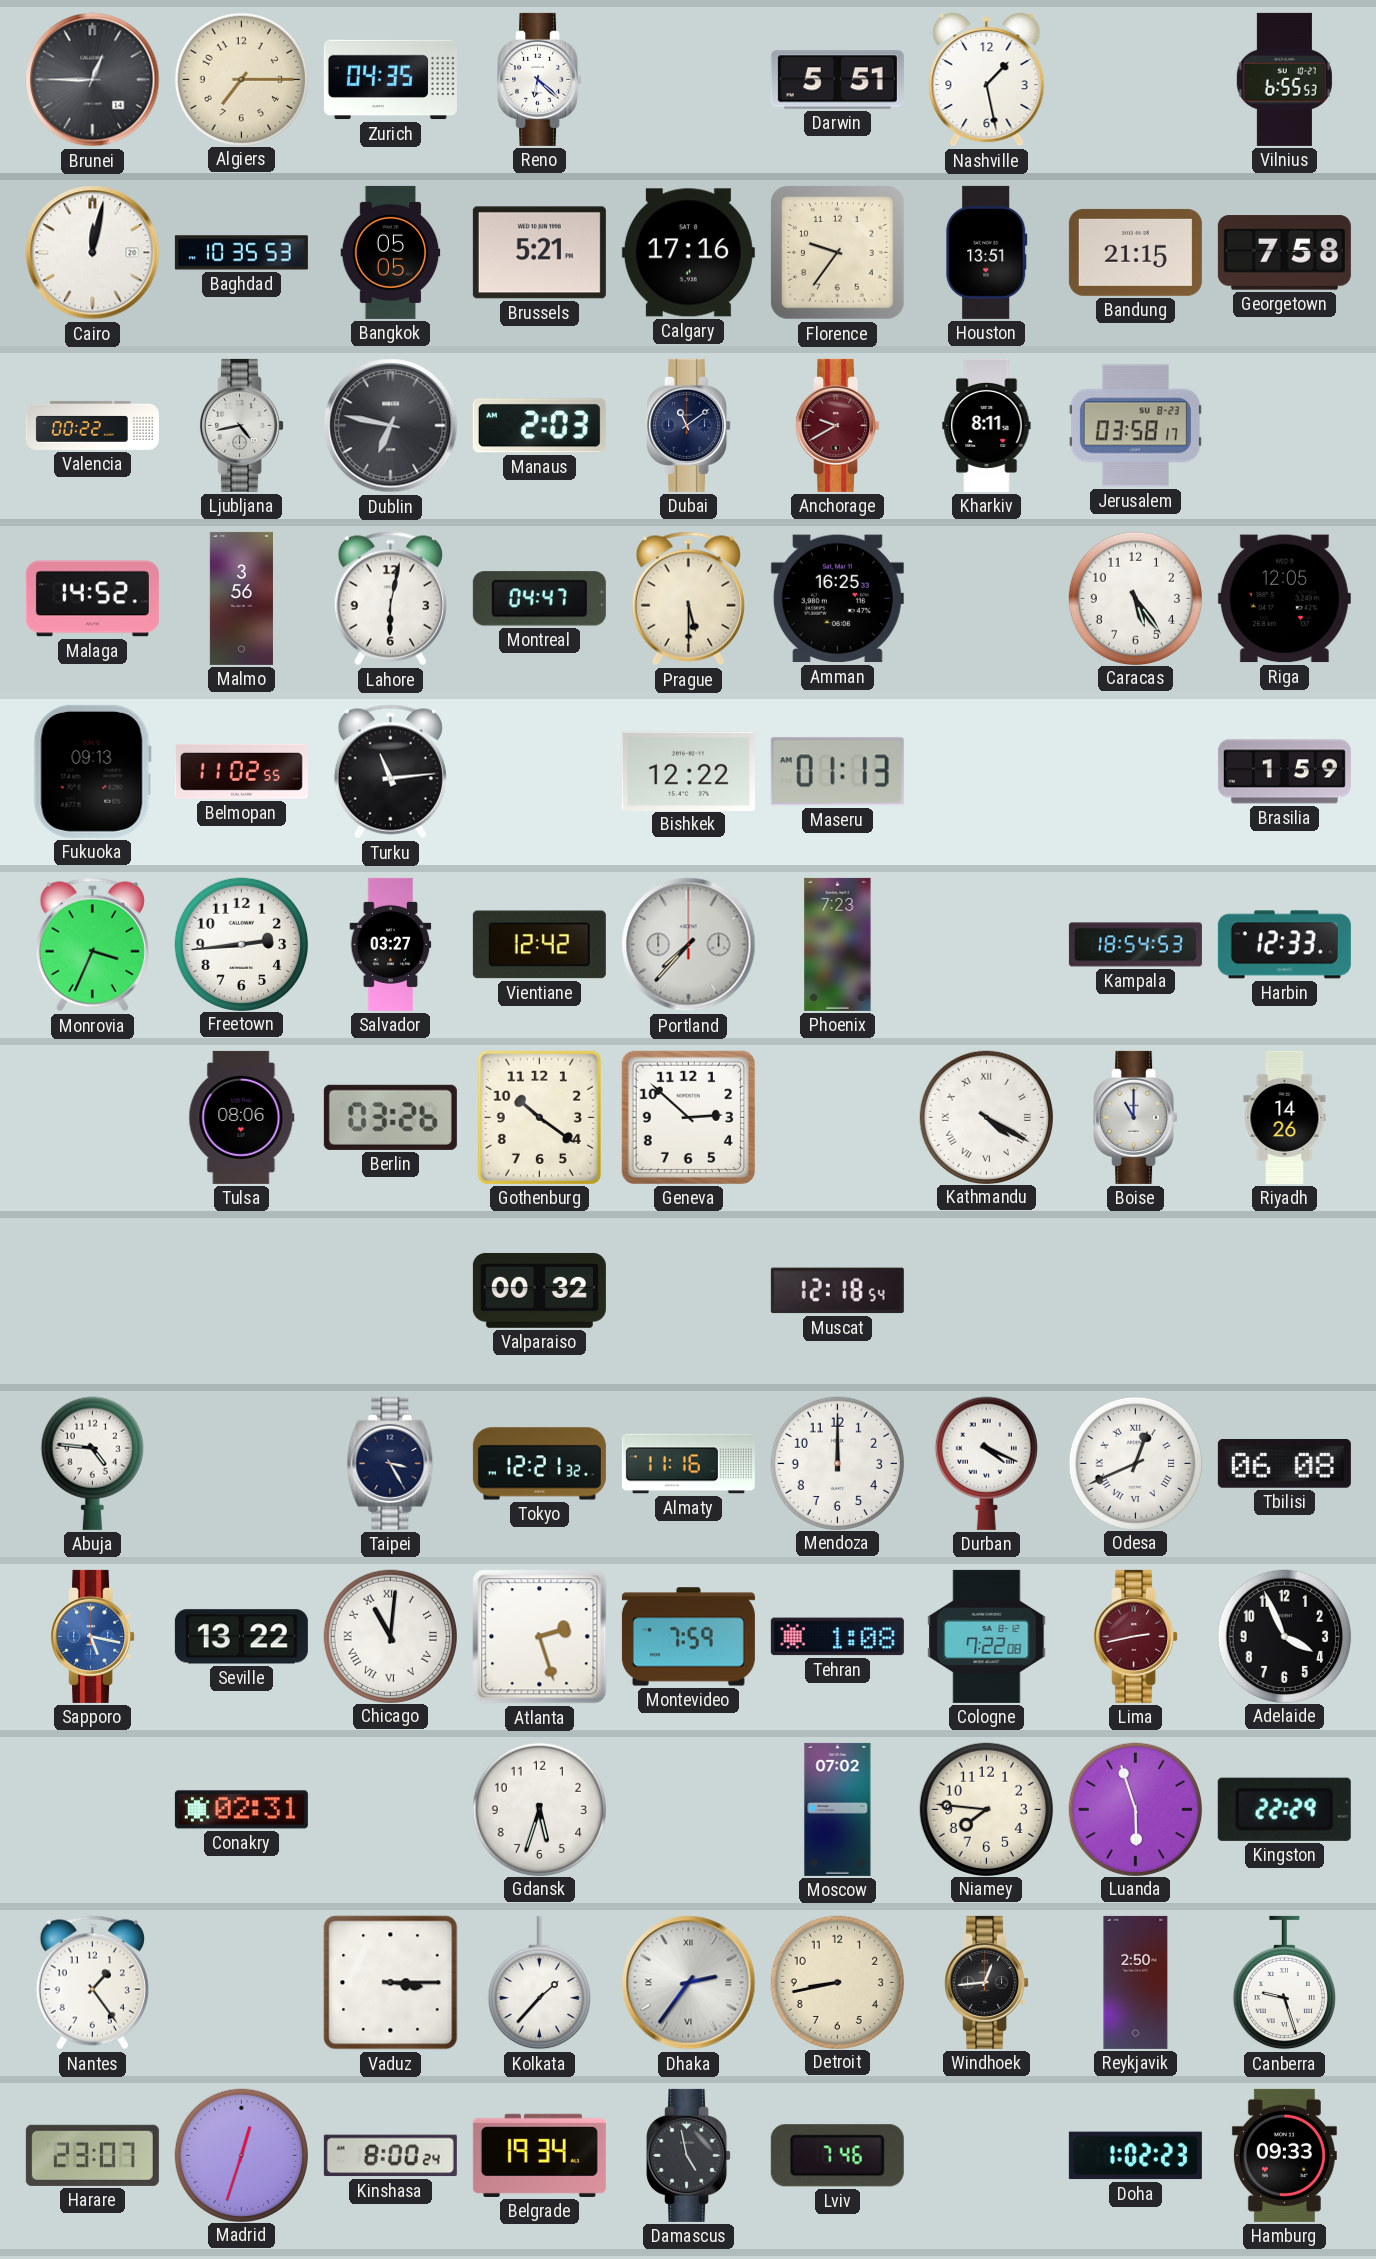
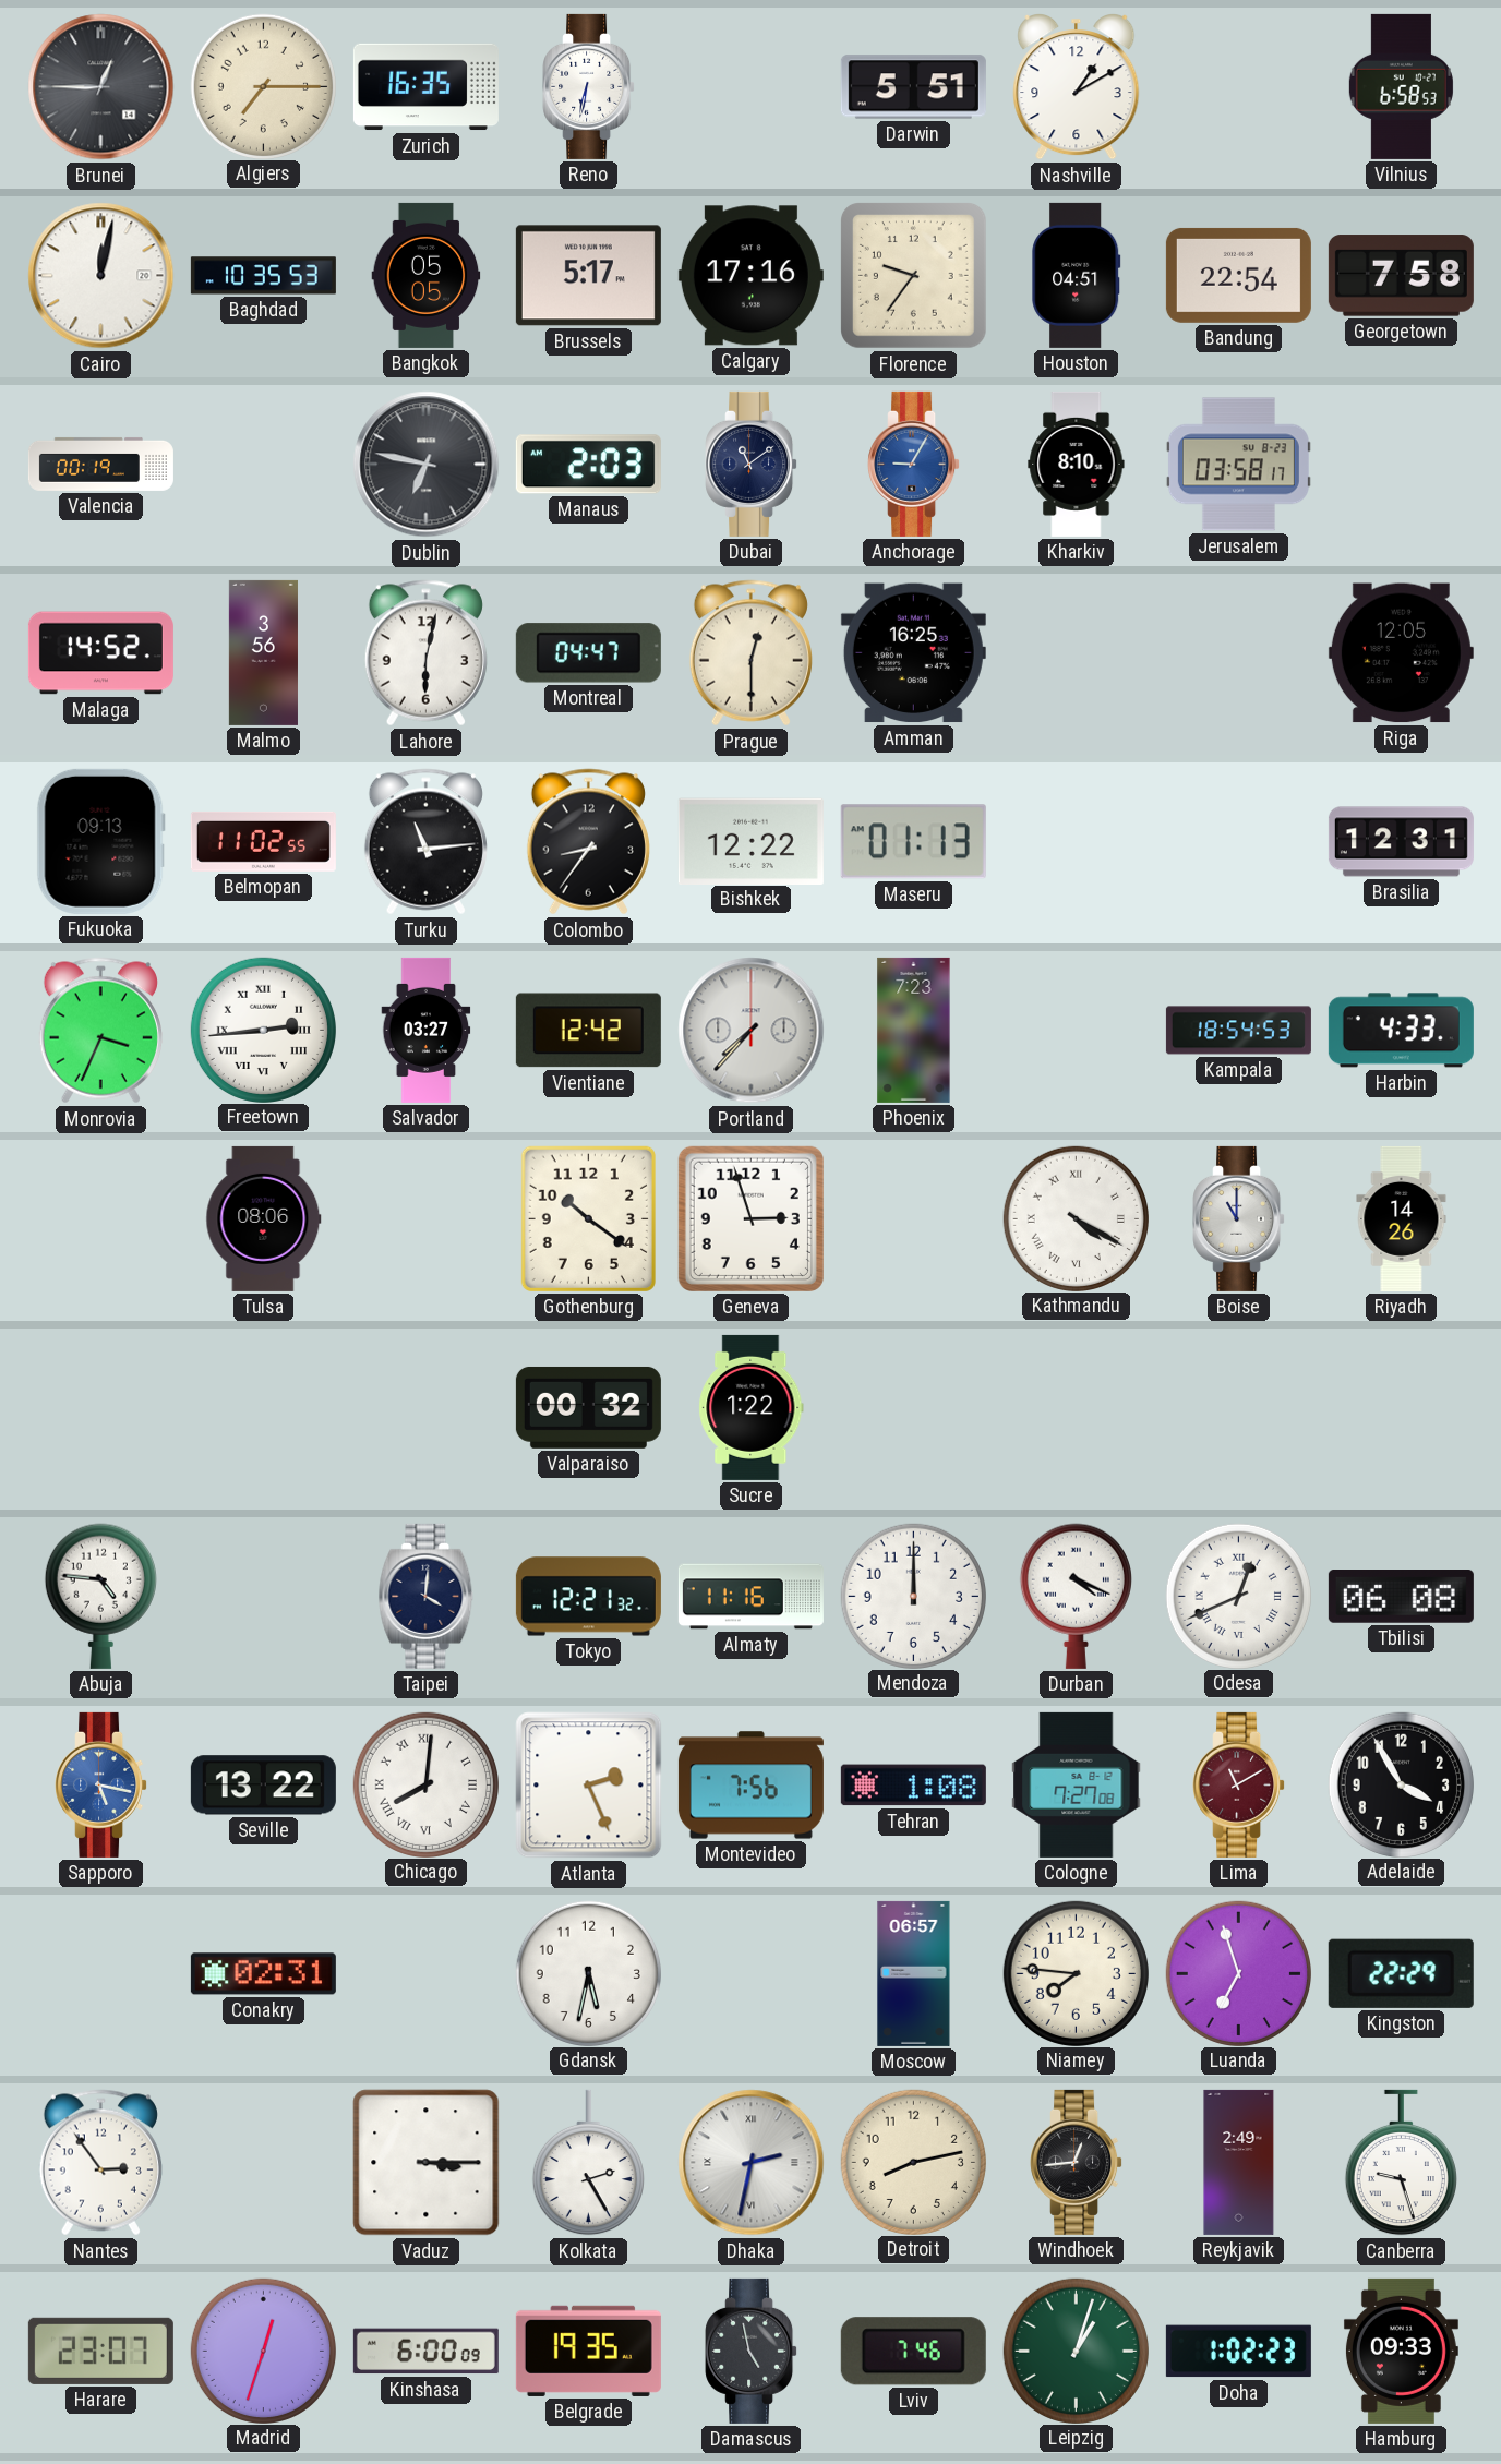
Zurich: 04:35 -> 16:35
Reno: 6:22 -> 6:32
Nashville: 1:28 -> 1:10
Vilnius: 6:55 -> 6:58
Brussels: 5:21 -> 5:17
Houston: 13:51 -> 04:51
Bandung: 21:15 -> 22:54
Valencia: 00:22 -> 00:19
Ljubljana: 4:43 -> none
Anchorage: 9:40 -> 9:05
Anchorage dial: burgundy -> blue
Kharkiv: 8:11 -> 8:10
Prague: 5:30 -> 12:30
Caracas: 5:24 -> none
Colombo: none -> 8:36
Brasilia: 1:59 -> 12:31
Freetown numerals: Arabic -> Roman
Harbin: 12:33 -> 4:33
Berlin: 03:26 -> none
Geneva: 2:52 -> 2:57
Sucre: none -> 1:22
Muscat: 12:18 -> none
Taipei: 3:25 -> 4:01
Chicago: 11:01 -> 8:01
Atlanta: 2:27 -> 2:26
Montevideo: 7:59 -> 7:56
Cologne: 7:22 -> 7:27
Lima: 2:43 -> 11:10
Adelaide: 3:56 -> 3:55
Gdansk: 5:33 -> 5:32
Moscow: 07:02 -> 06:57
Luanda: 5:57 -> 6:57
Nantes: 1:24 -> 2:54
Kolkata: 1:37 -> 2:25
Dhaka: 2:36 -> 2:32
Detroit: 8:43 -> 8:13
Reykjavik: 2:50 -> 2:49
Kinshasa: 8:00 -> 6:00
Belgrade: 19:34 -> 19:35
Leipzig: none -> 1:03
